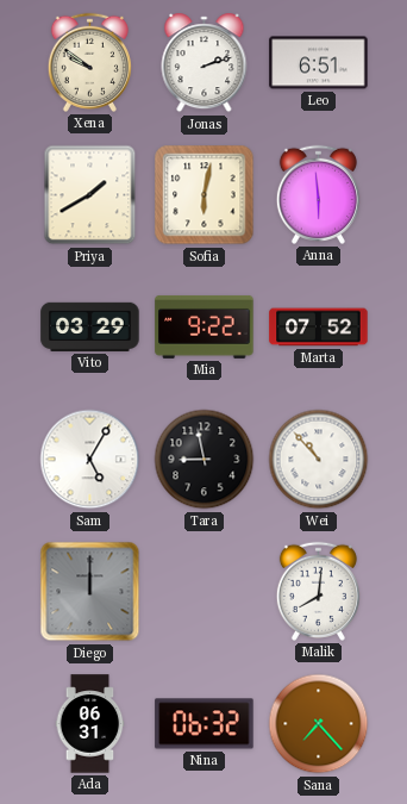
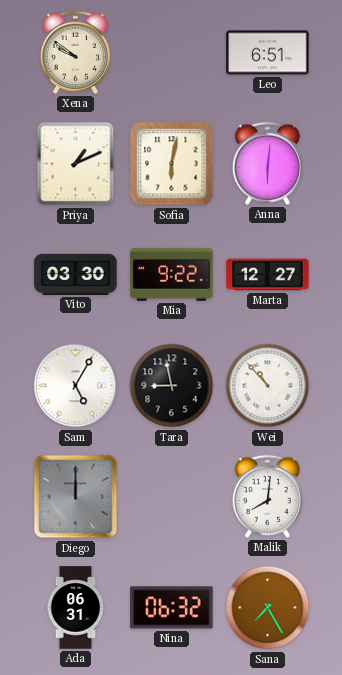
Jonas: 2:12 -> none
Priya: 1:40 -> 1:11
Anna: 5:59 -> 6:01
Vito: 03:29 -> 03:30
Marta: 07:52 -> 12:27
Sana: 7:23 -> 7:25
